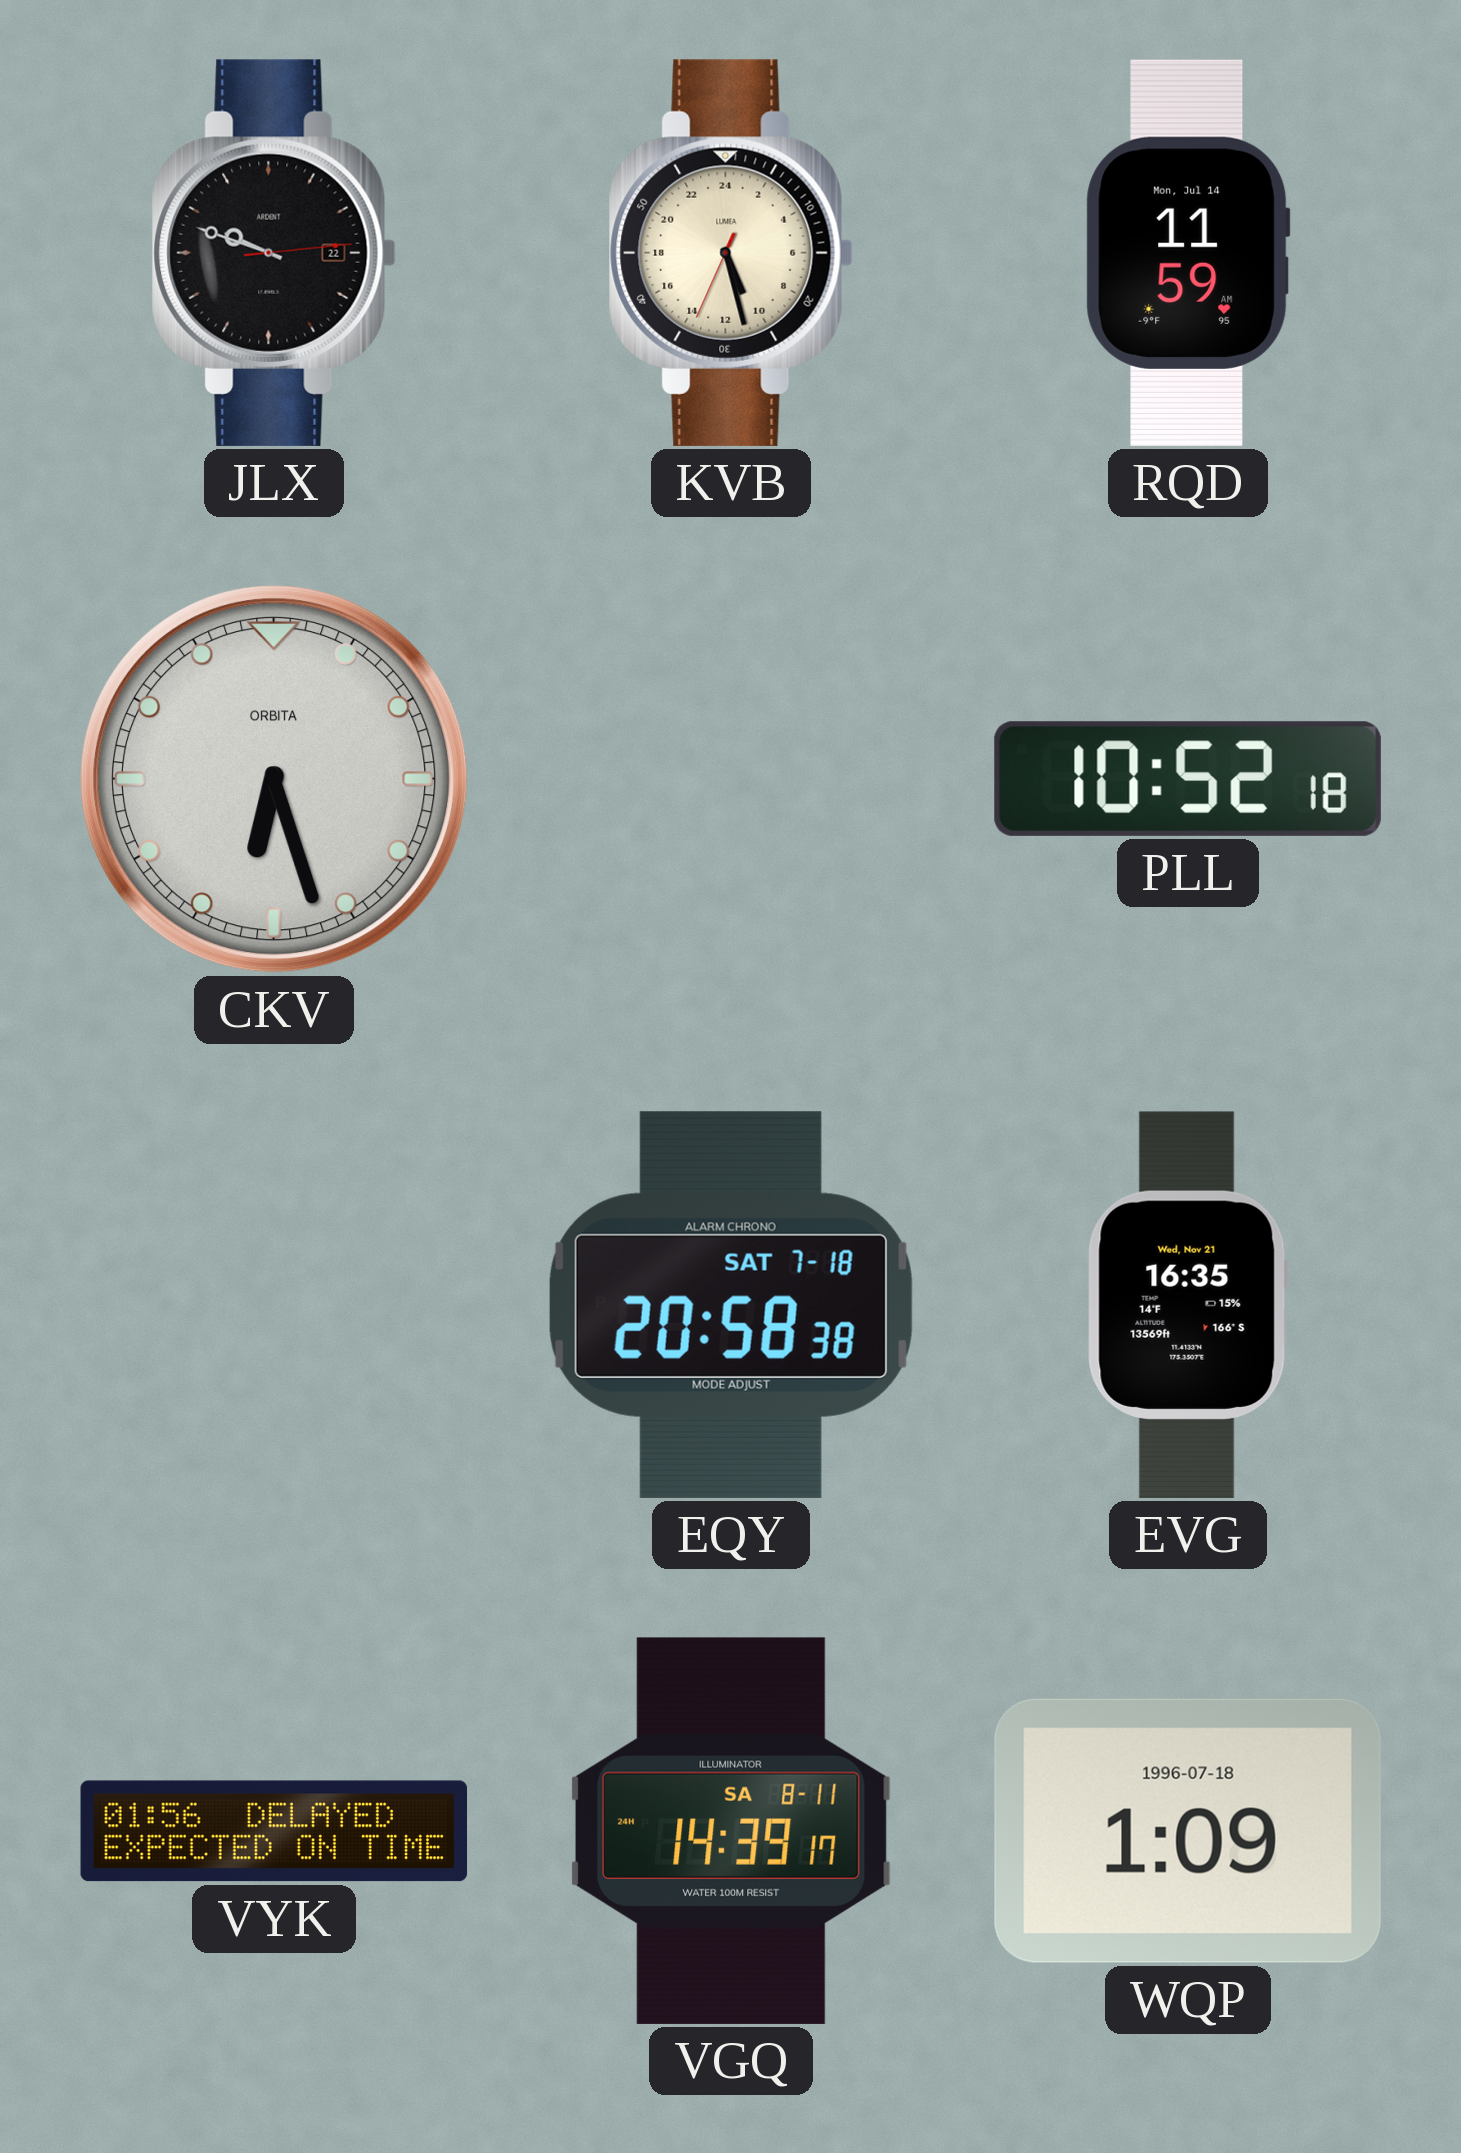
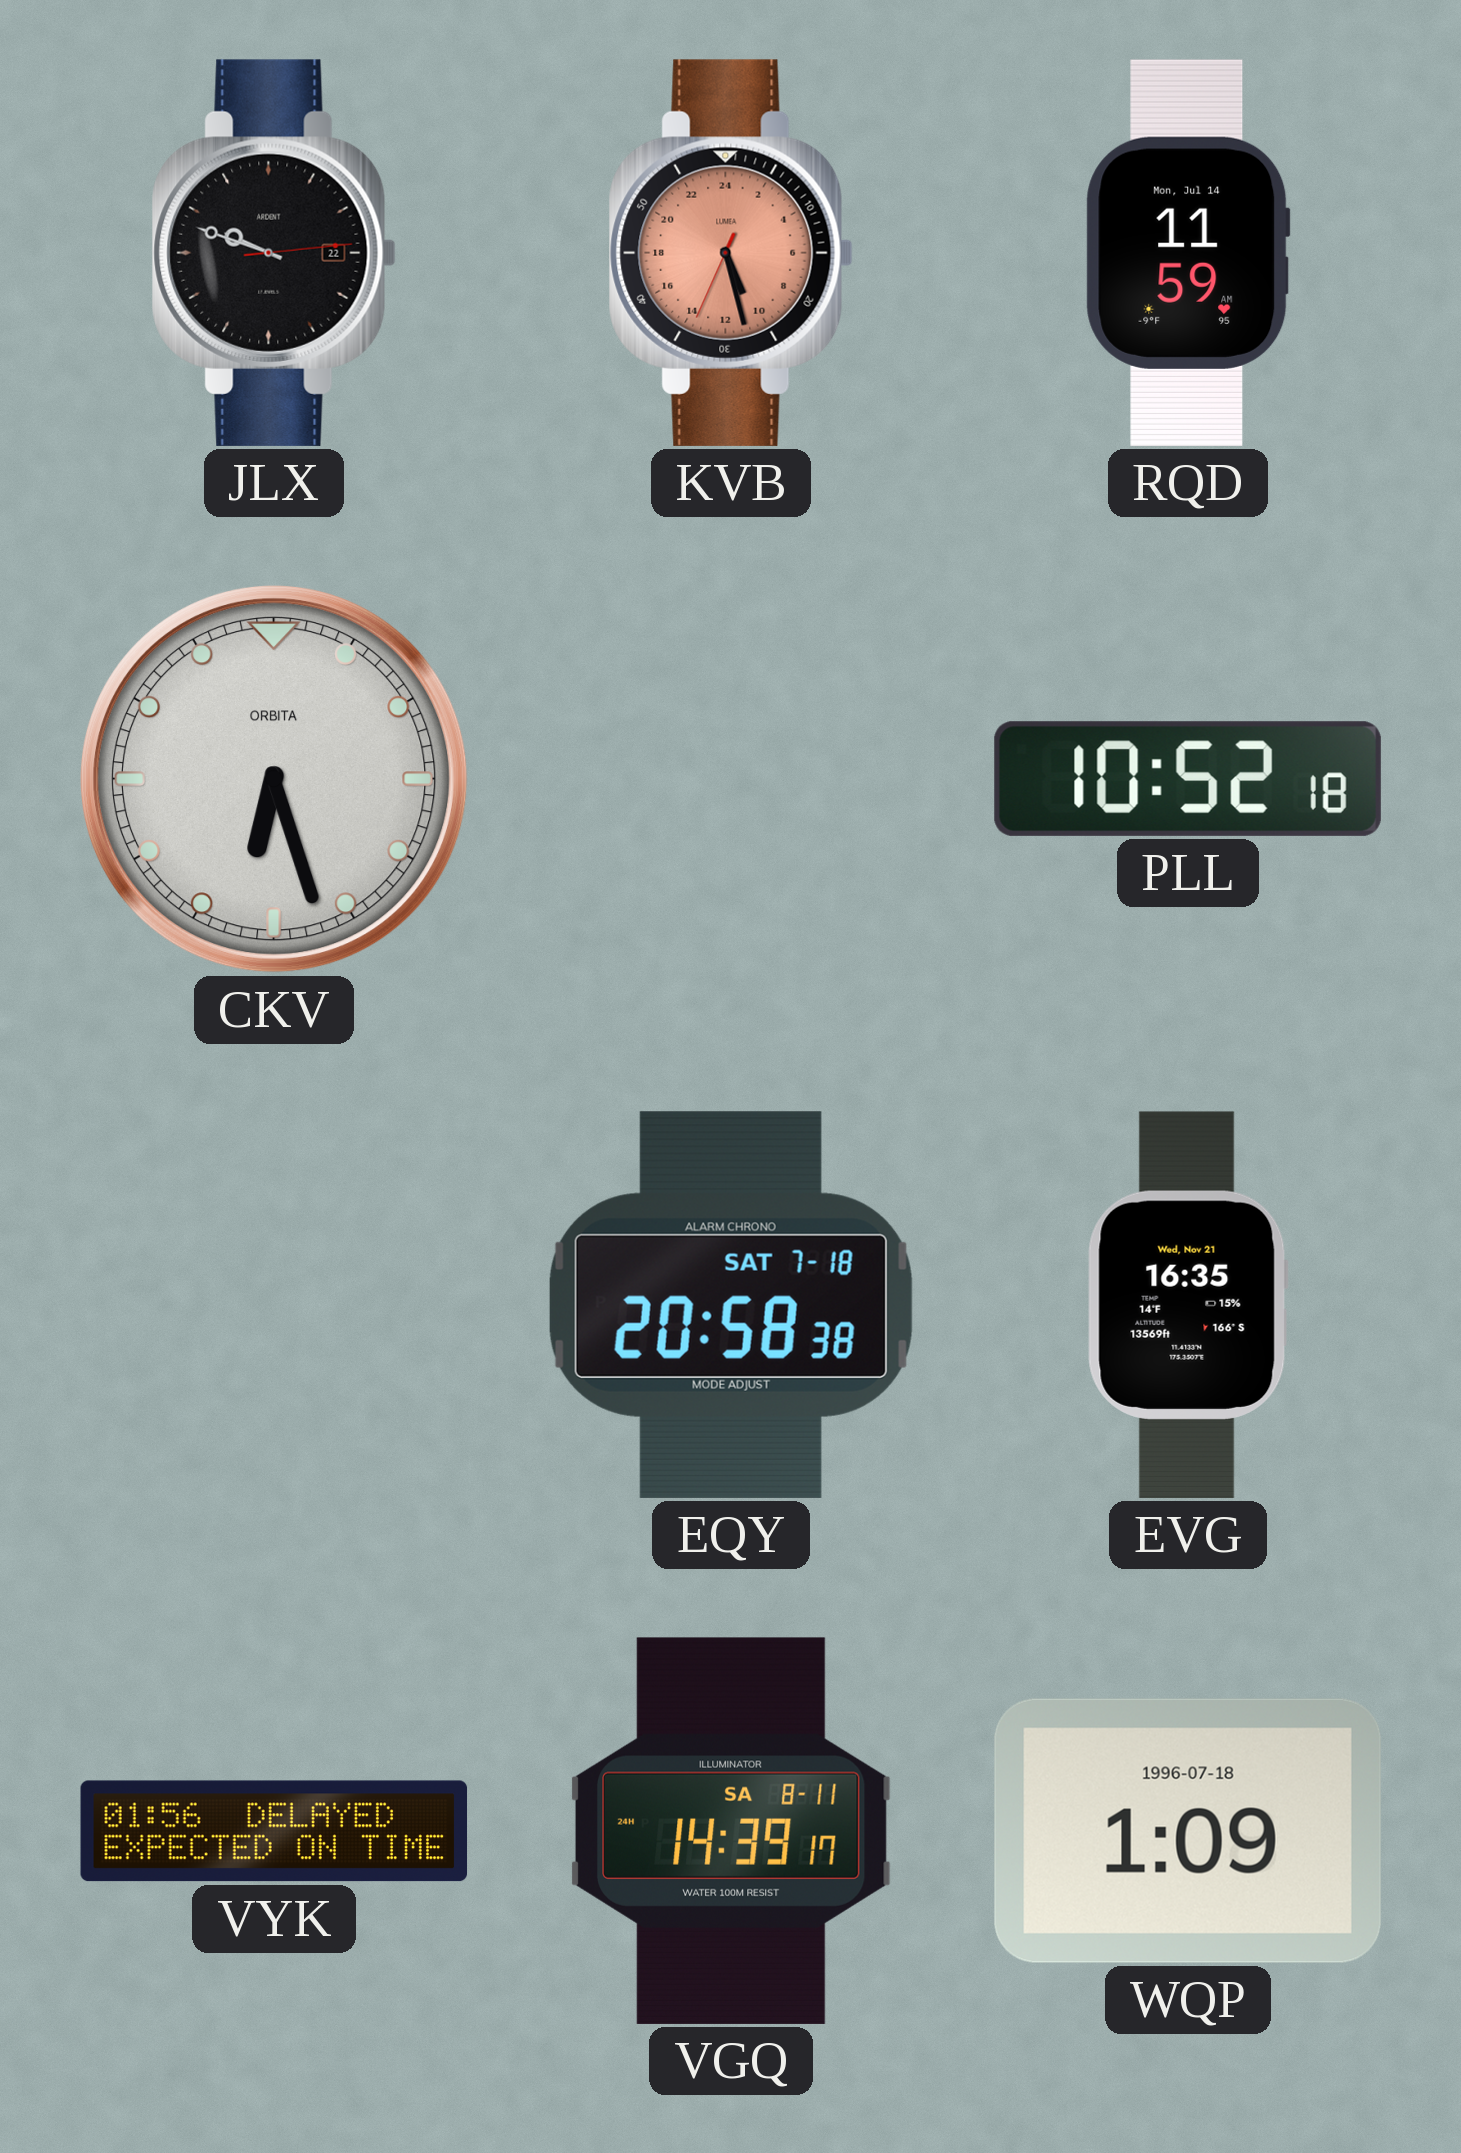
KVB dial: cream -> salmon
